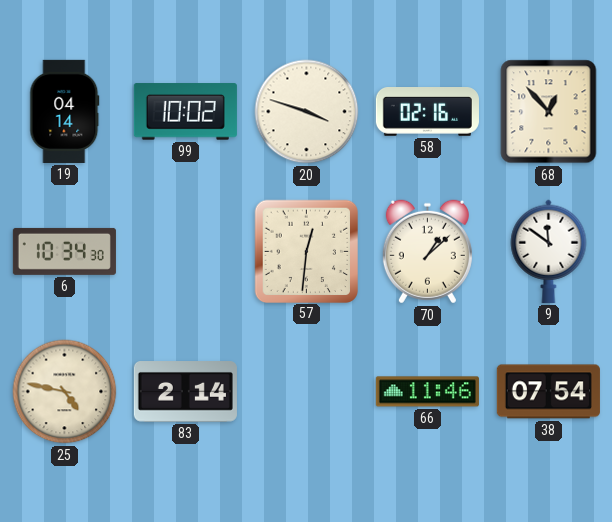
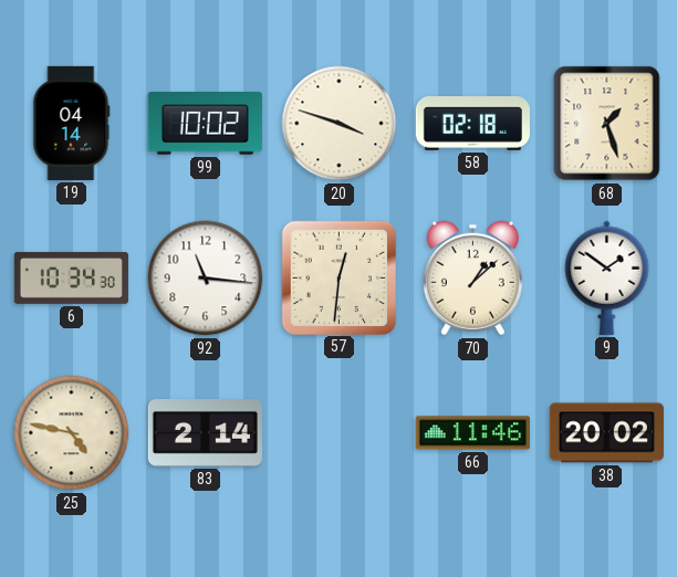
58: 02:16 -> 02:18
68: 12:53 -> 1:27
92: none -> 11:16
9: 11:51 -> 1:51
38: 07:54 -> 20:02
